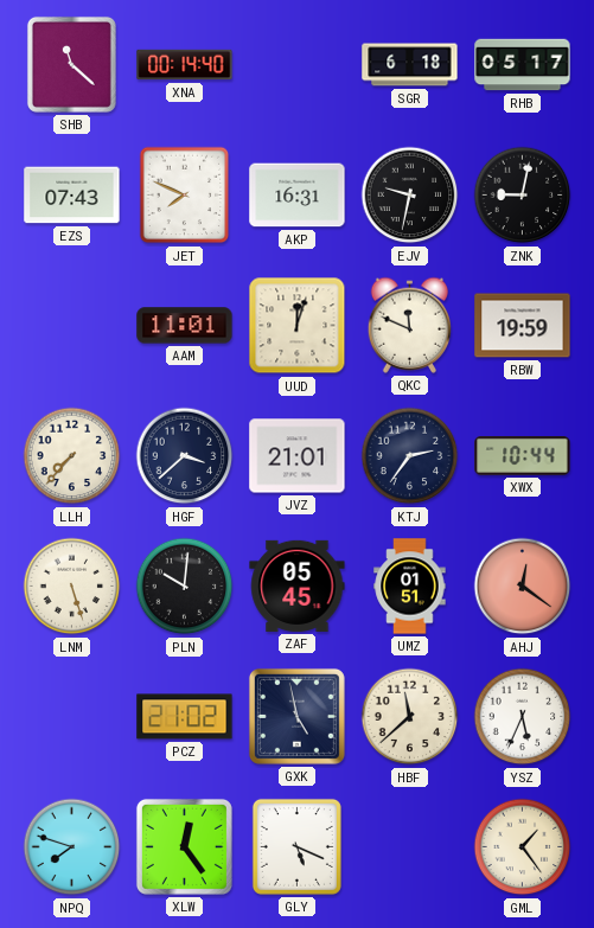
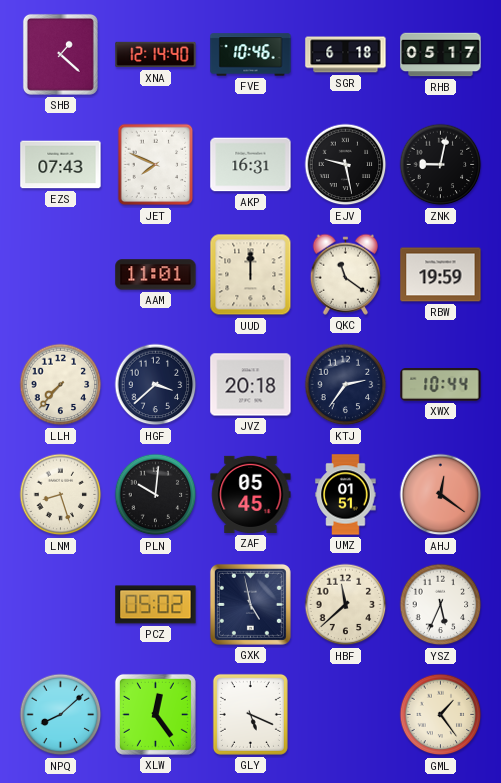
SHB: 11:22 -> 1:22
XNA: 00:14 -> 12:14
FVE: none -> 10:46
EJV: 9:32 -> 9:28
UUD: 12:03 -> 12:00
QKC: 11:49 -> 11:21
JVZ: 21:01 -> 20:18
LNM: 5:27 -> 8:27
PCZ: 21:02 -> 05:02
NPQ: 7:48 -> 8:08
